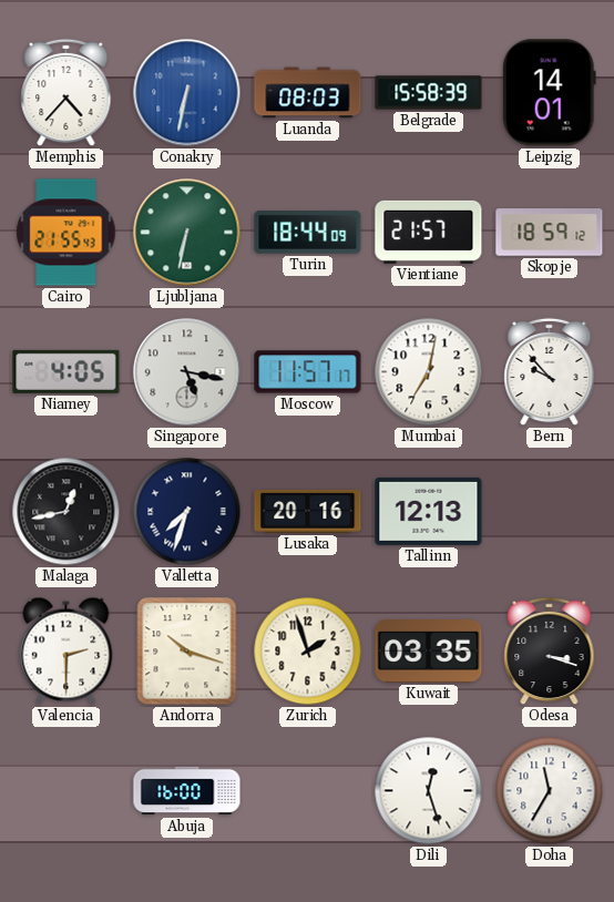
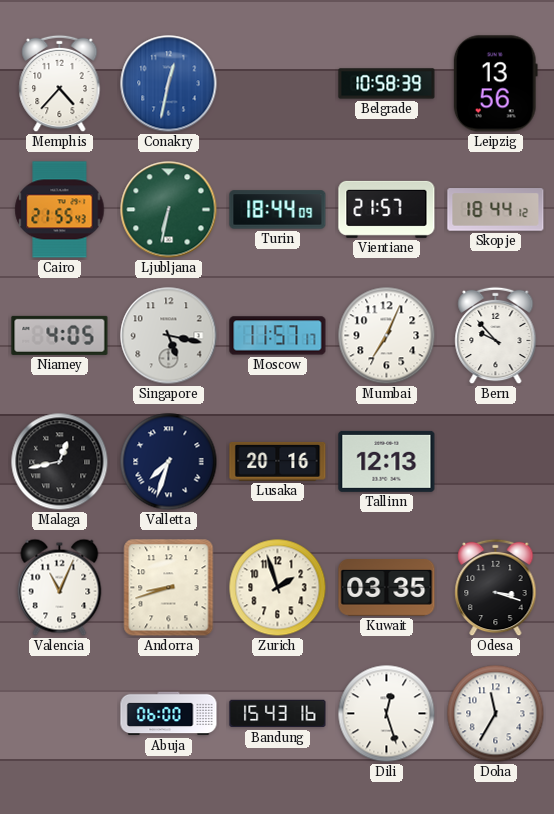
Conakry: 6:32 -> 12:32
Luanda: 08:03 -> none
Belgrade: 15:58 -> 10:58
Leipzig: 14:01 -> 13:56
Skopje: 18:59 -> 18:44
Mumbai: 7:02 -> 7:04
Valencia: 2:30 -> 11:04
Andorra: 10:18 -> 8:42
Abuja: 16:00 -> 06:00
Bandung: none -> 15:43
